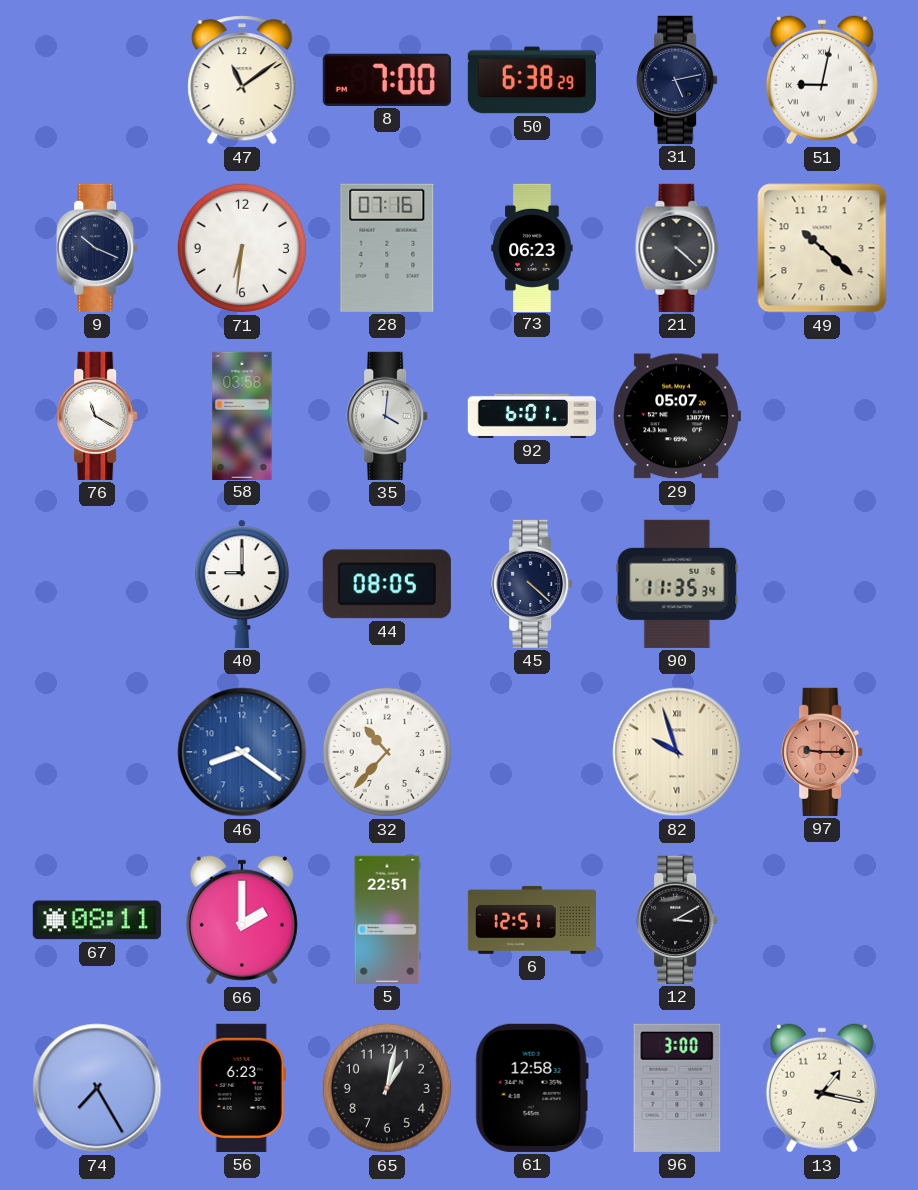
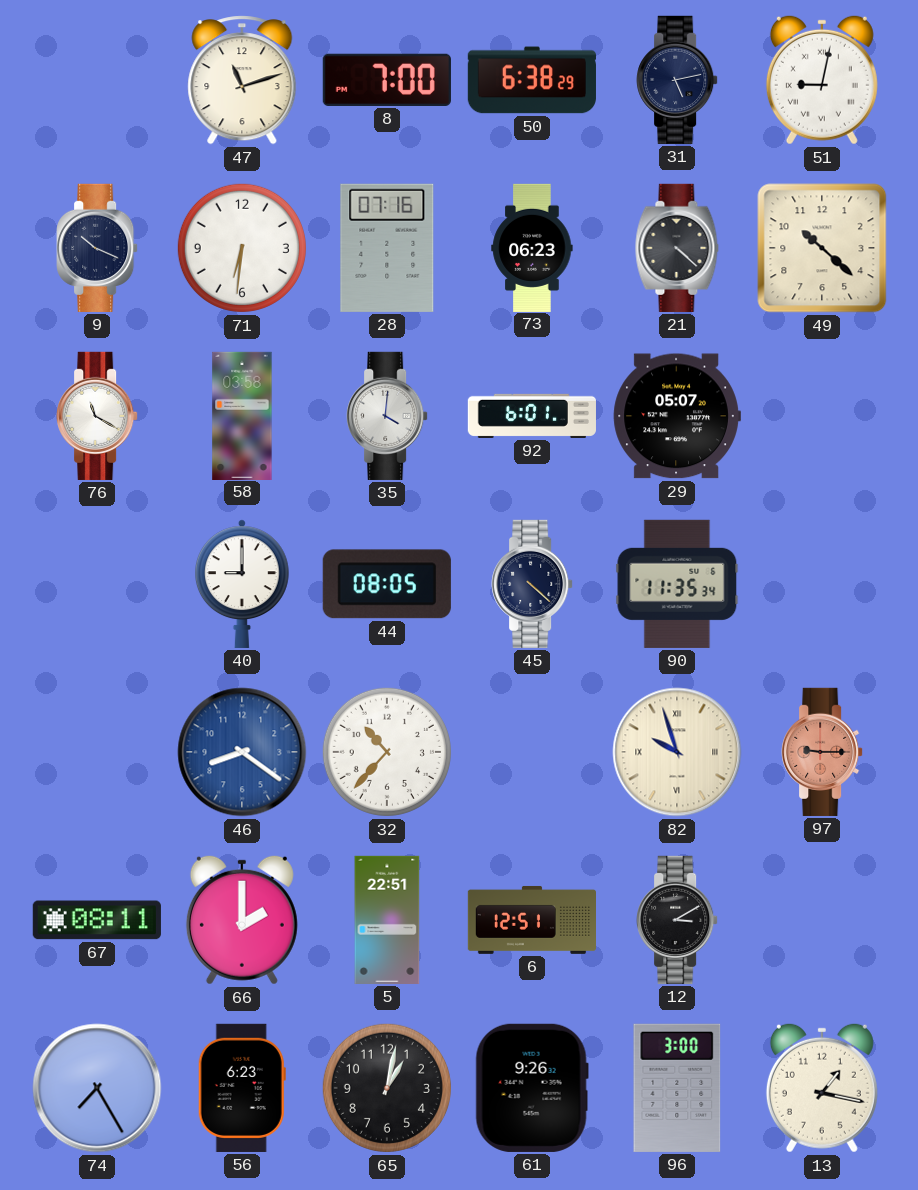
47: 11:09 -> 11:12
61: 12:58 -> 9:26
